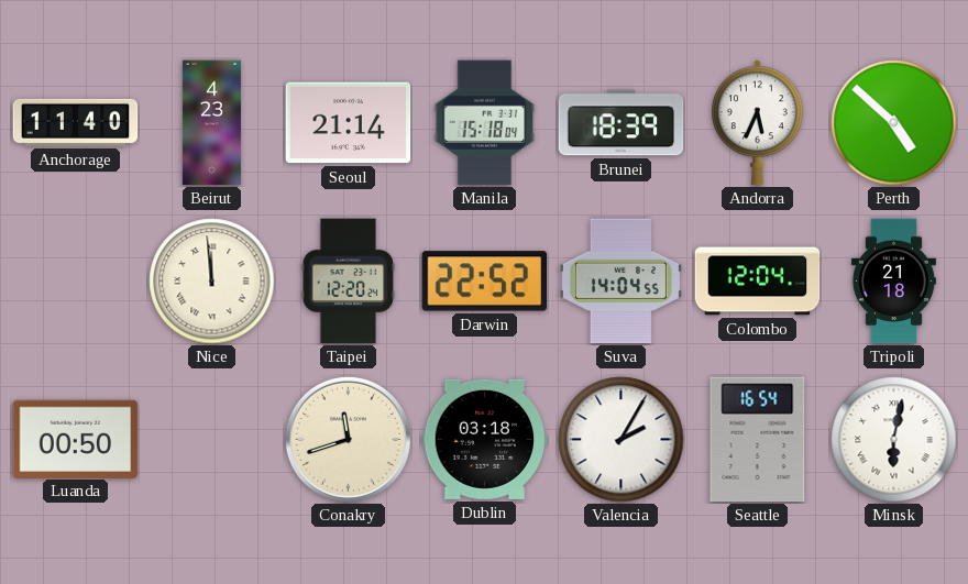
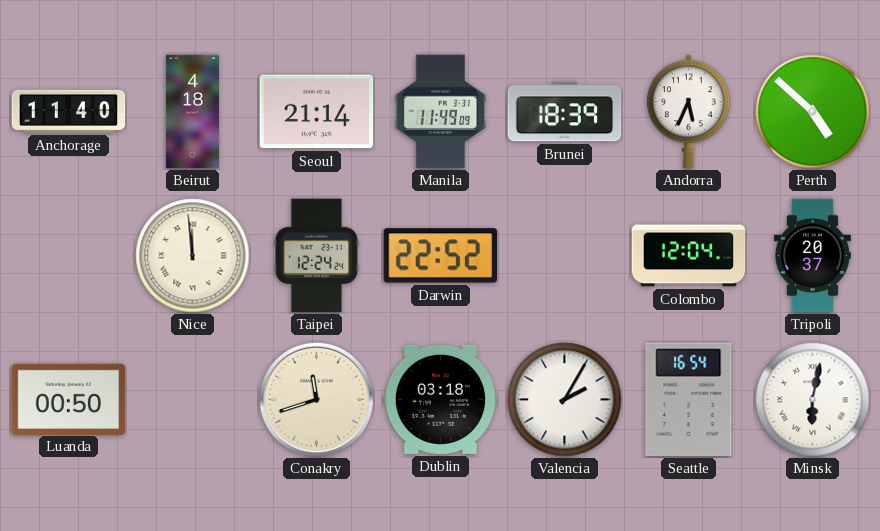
Beirut: 4:23 -> 4:18
Manila: 15:18 -> 11:49
Taipei: 12:20 -> 12:24
Suva: 14:04 -> none
Tripoli: 21:18 -> 20:37
